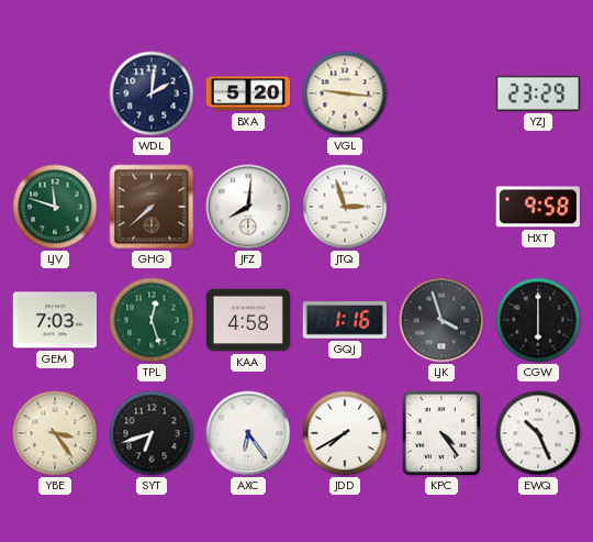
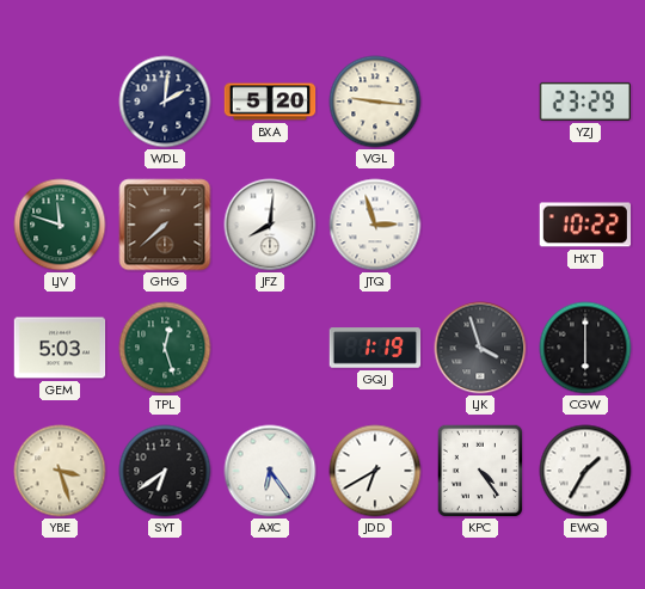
HXT: 9:58 -> 10:22
GEM: 7:03 -> 5:03
KAA: 4:58 -> none
GQJ: 1:16 -> 1:19
YBE: 3:24 -> 3:27
SYT: 6:42 -> 6:39
JDD: 7:40 -> 6:40
EWQ: 10:26 -> 1:35
